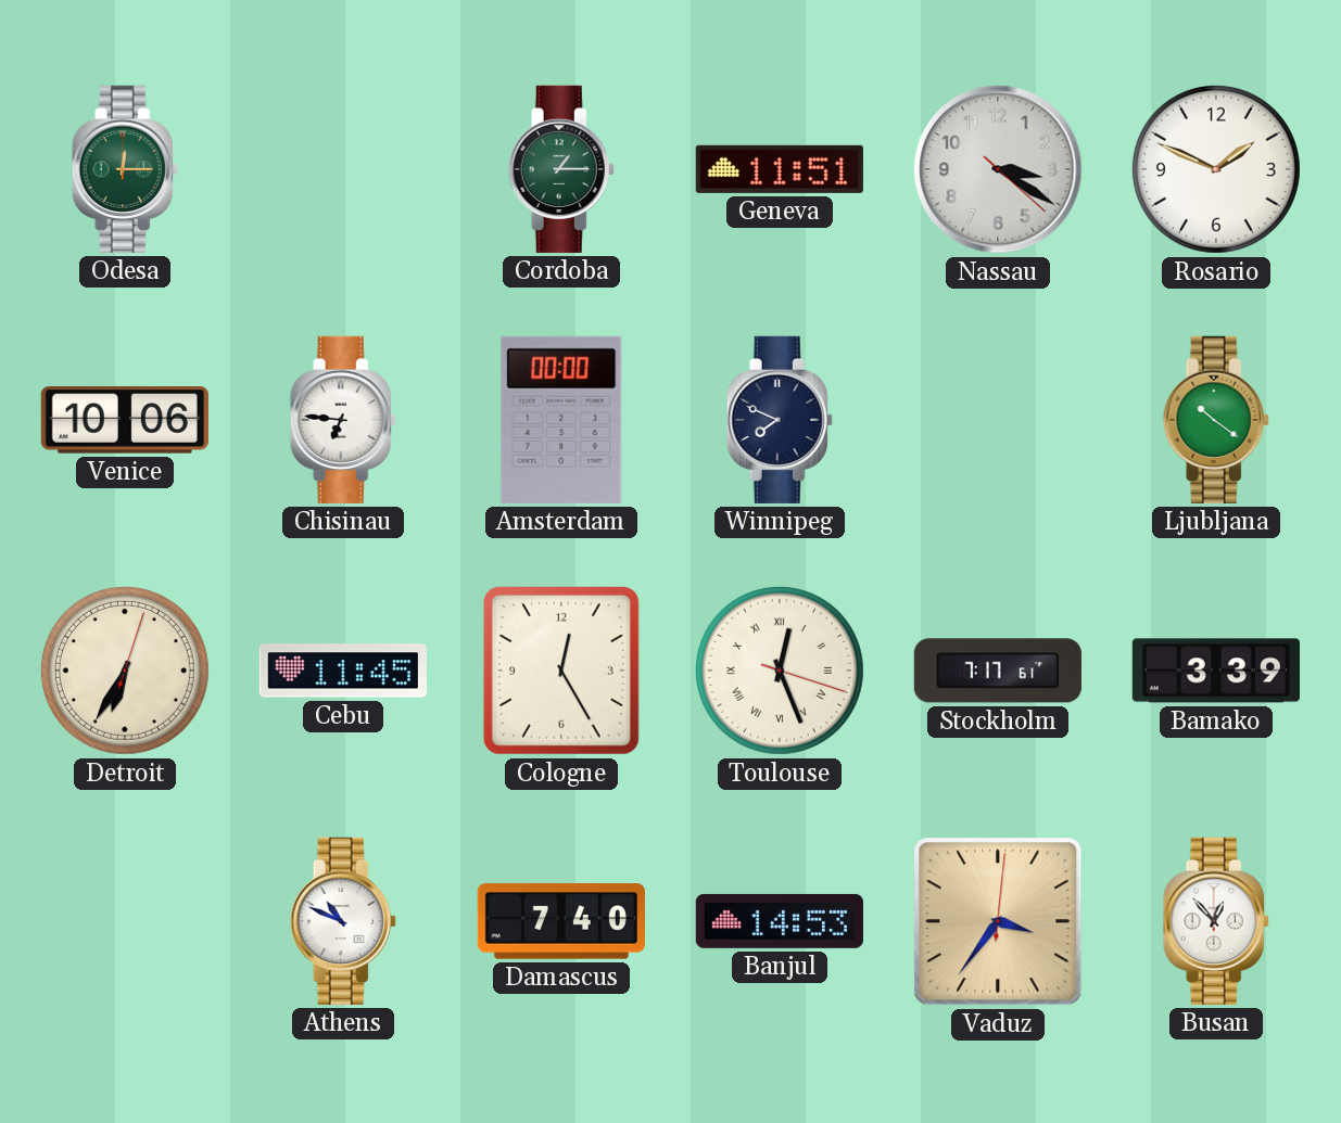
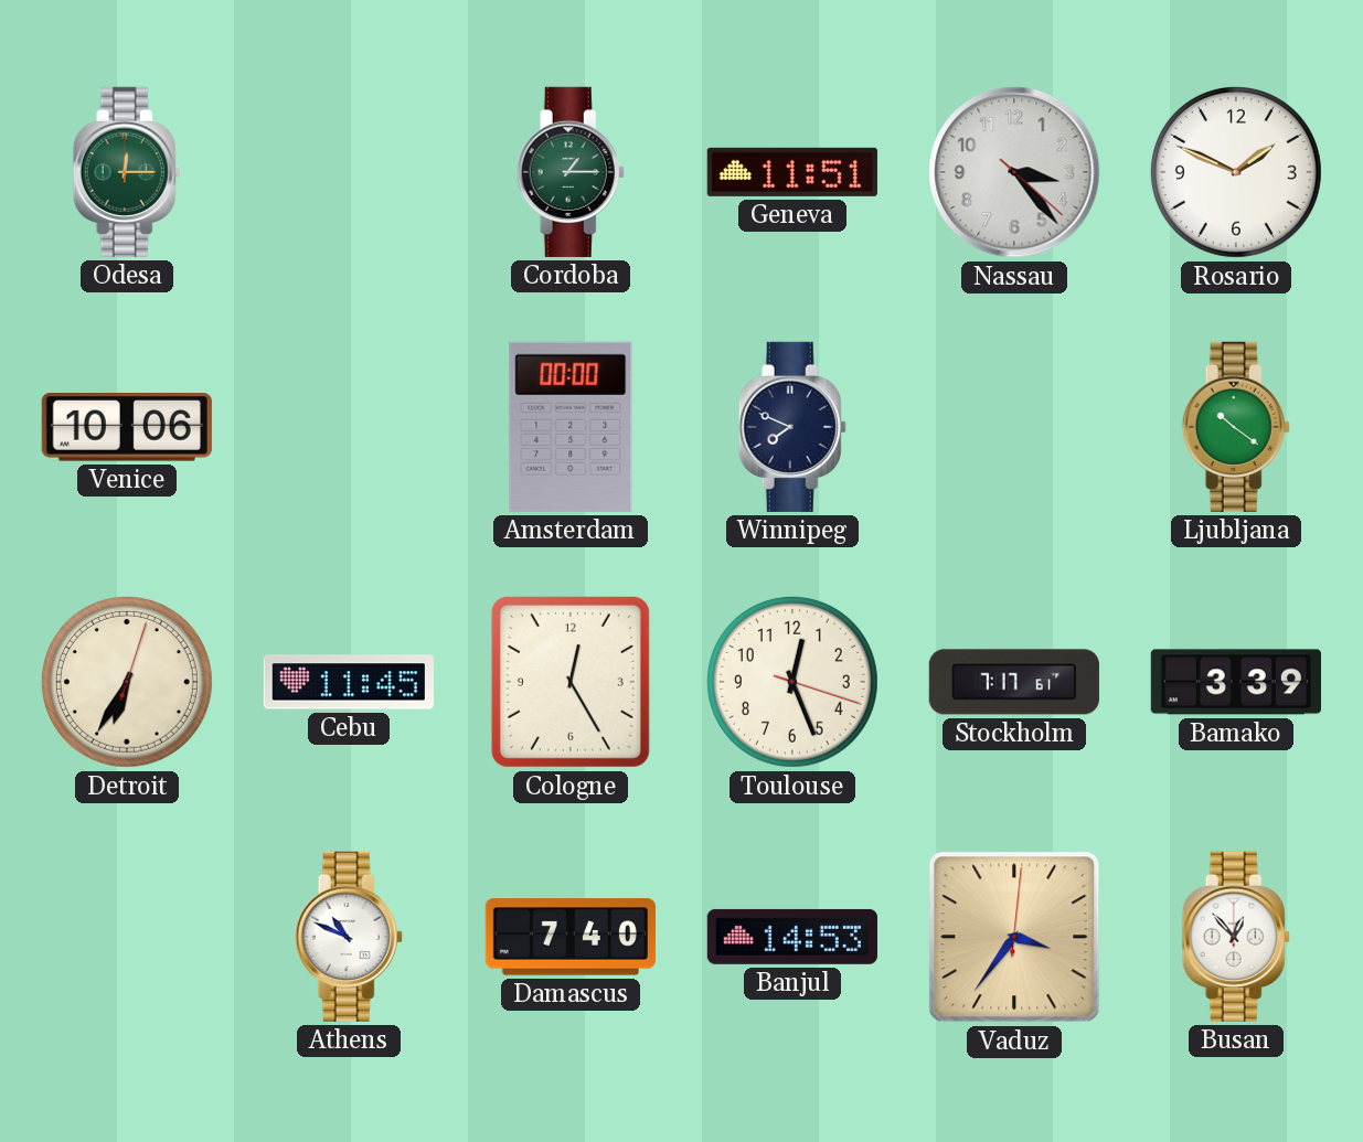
Nassau: 3:20 -> 3:23
Chisinau: 6:46 -> none
Toulouse numerals: Roman -> Arabic
